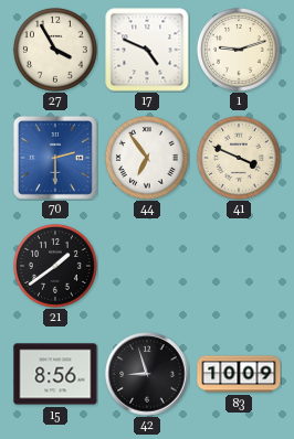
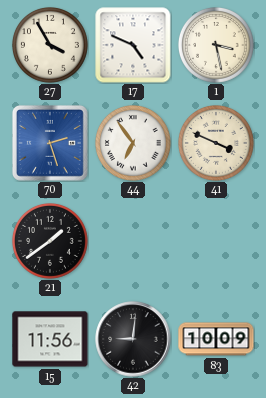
1: 9:12 -> 3:28
70: 2:30 -> 2:27
15: 8:56 -> 11:56
42: 8:57 -> 9:01
